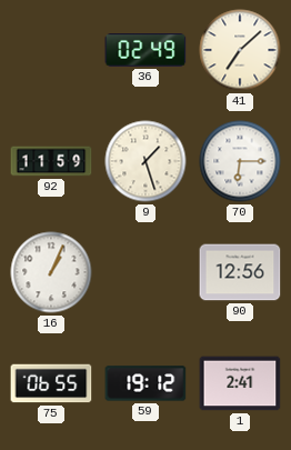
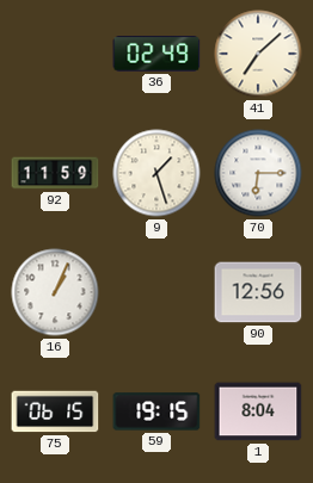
75: 06:55 -> 06:15
59: 19:12 -> 19:15
1: 2:41 -> 8:04
